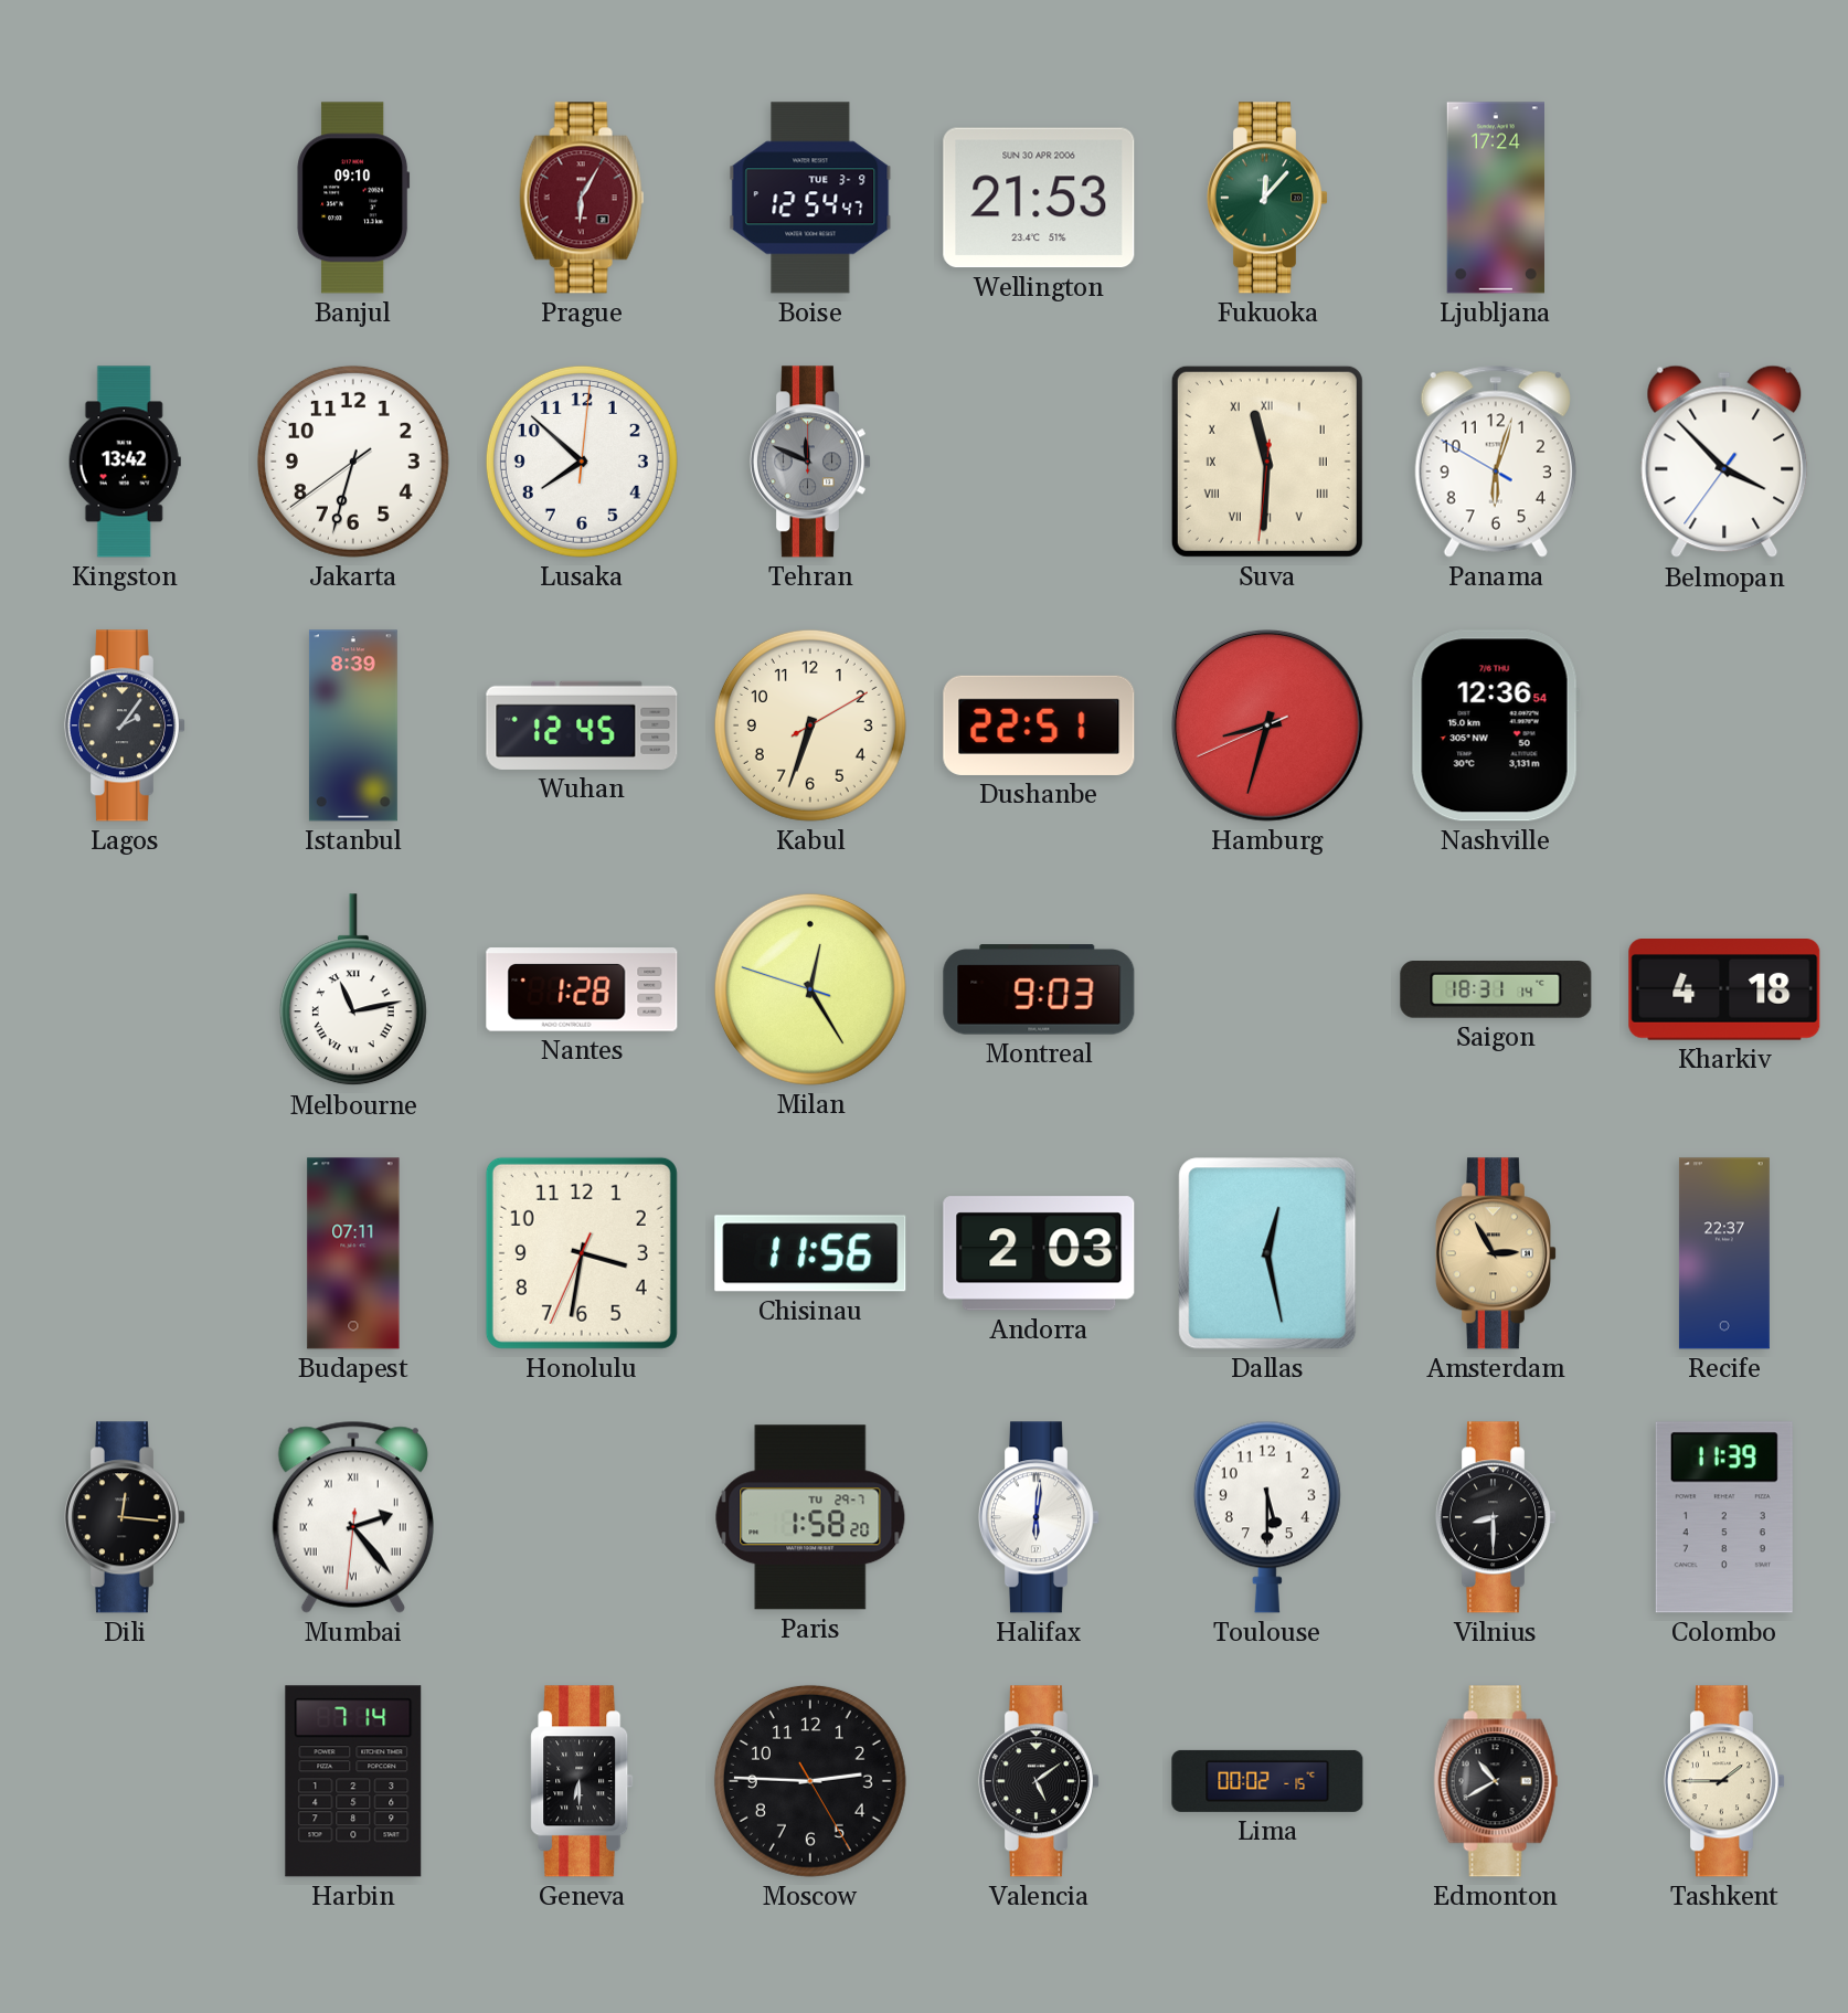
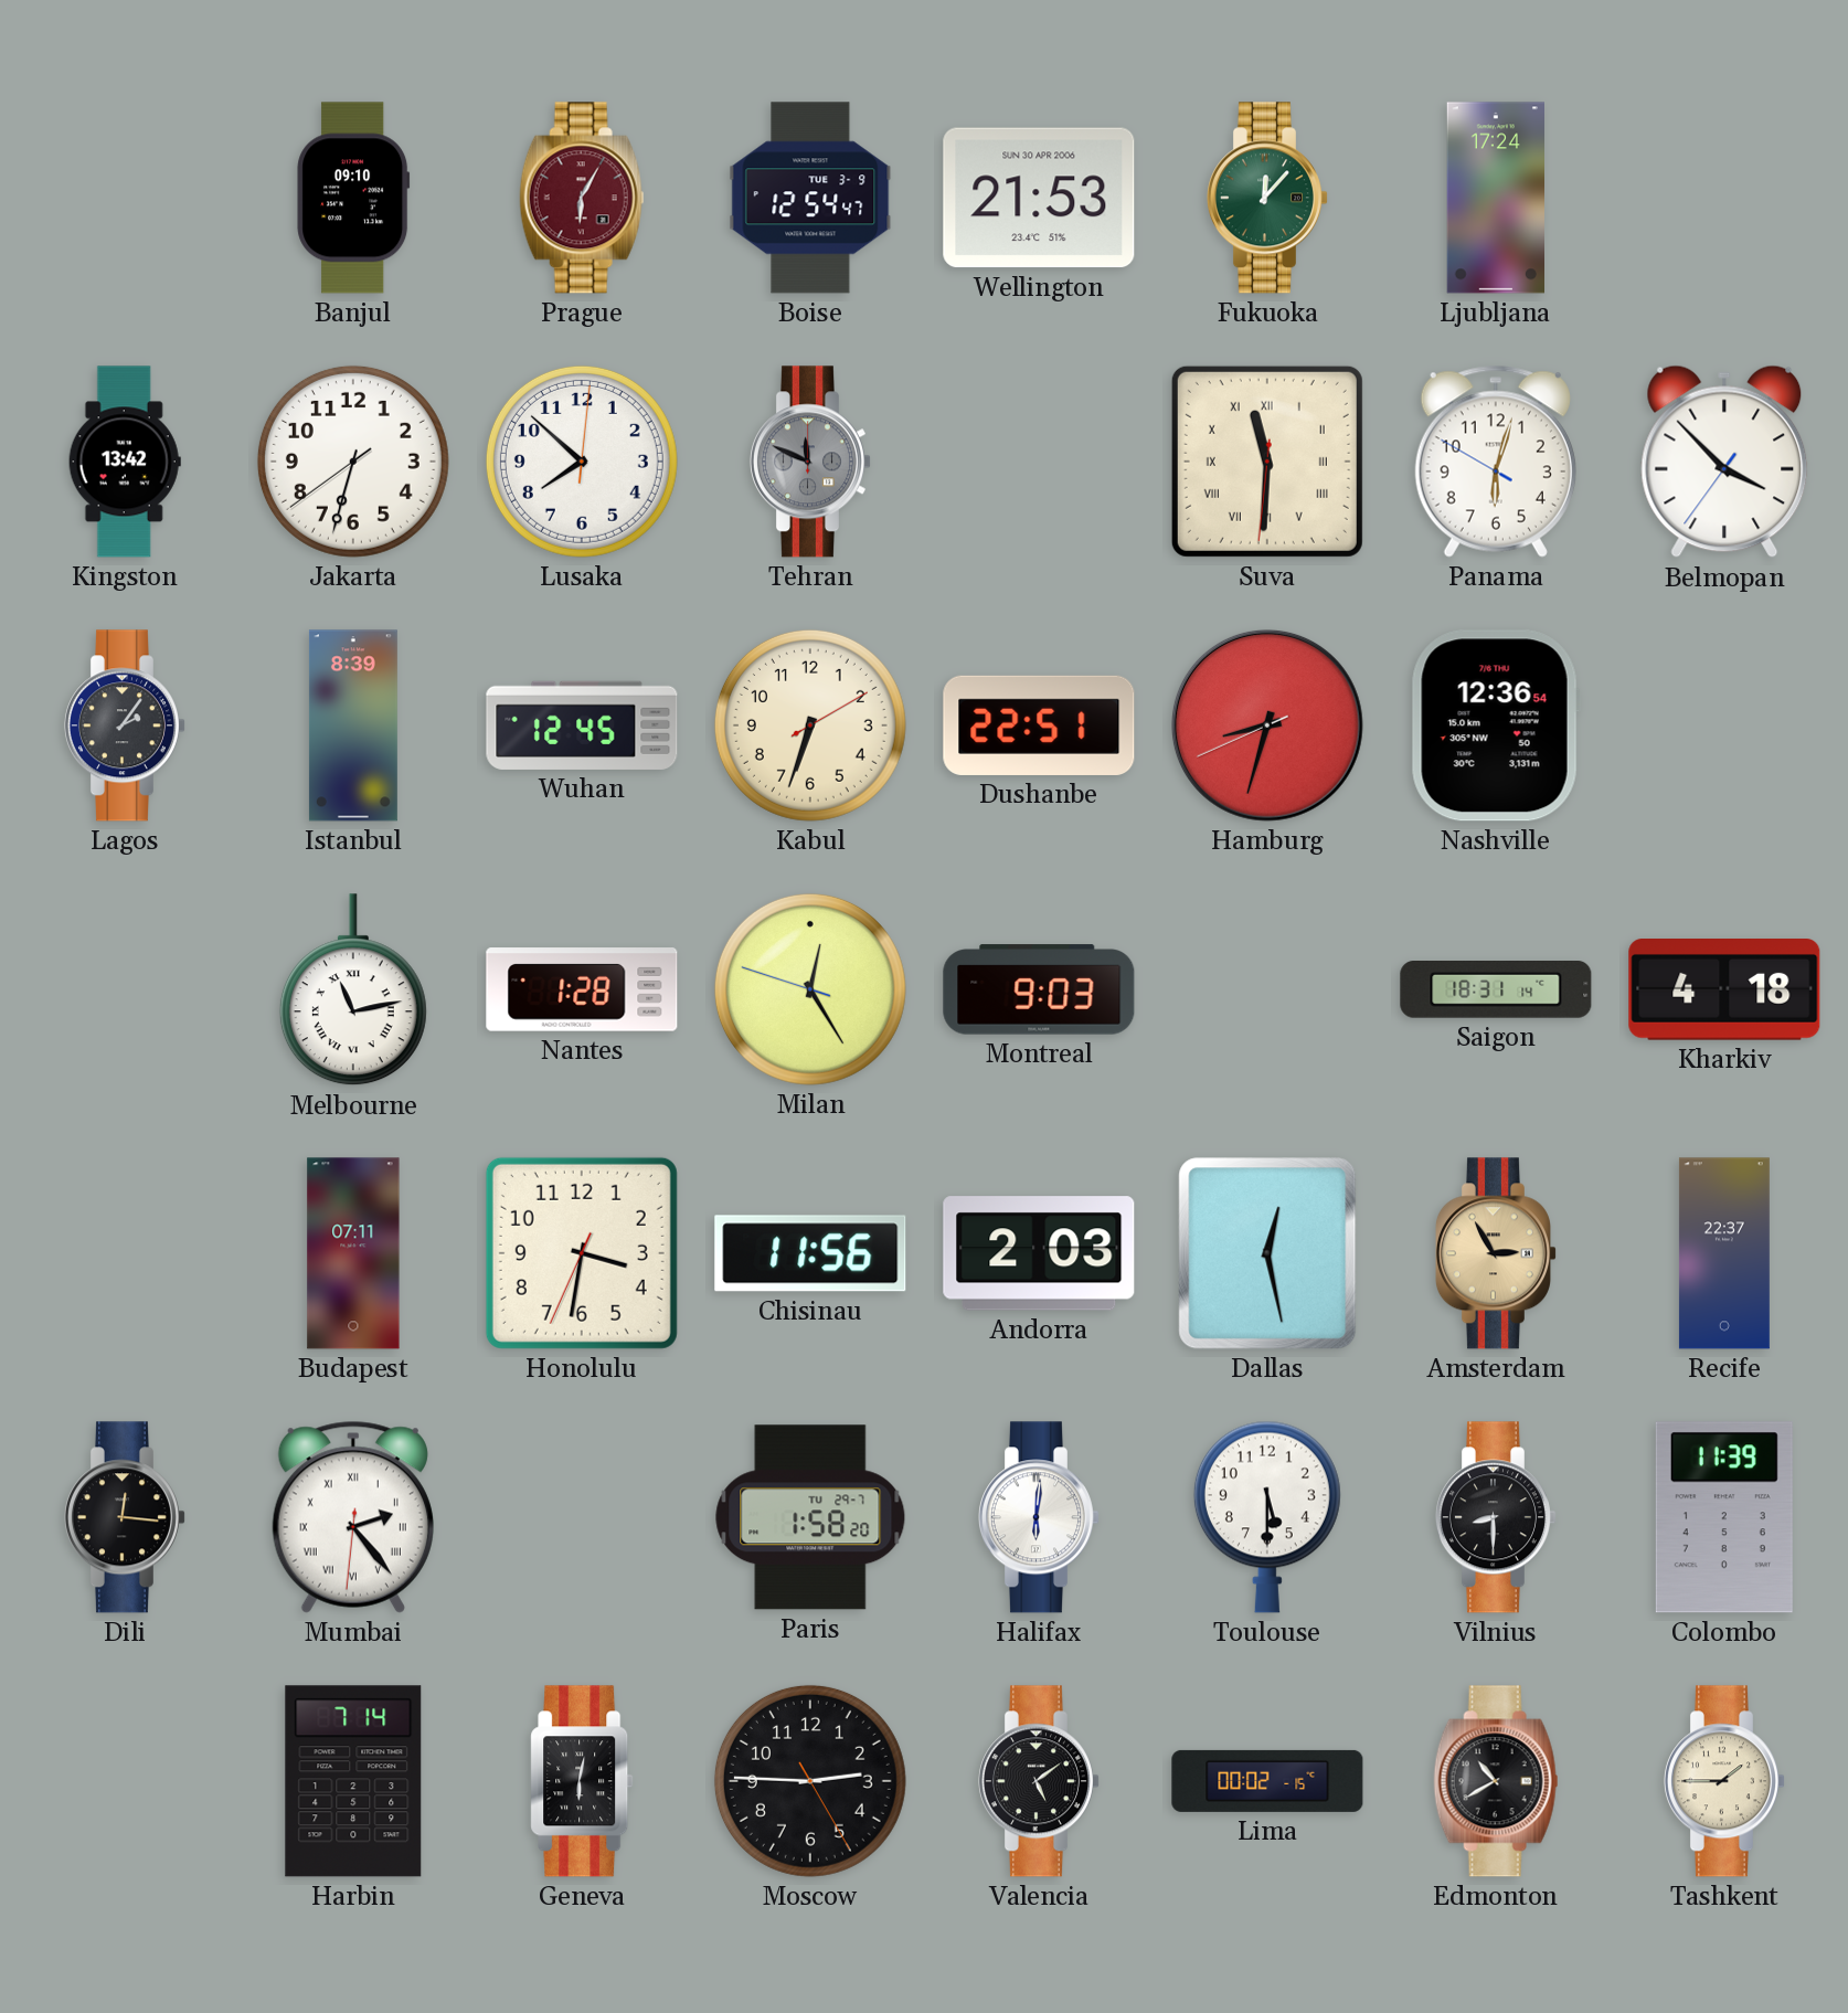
Geneva: 6:30 -> 6:02
